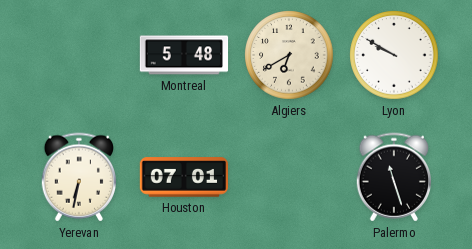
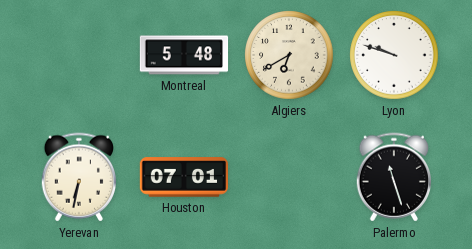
Lyon: 9:50 -> 9:48
